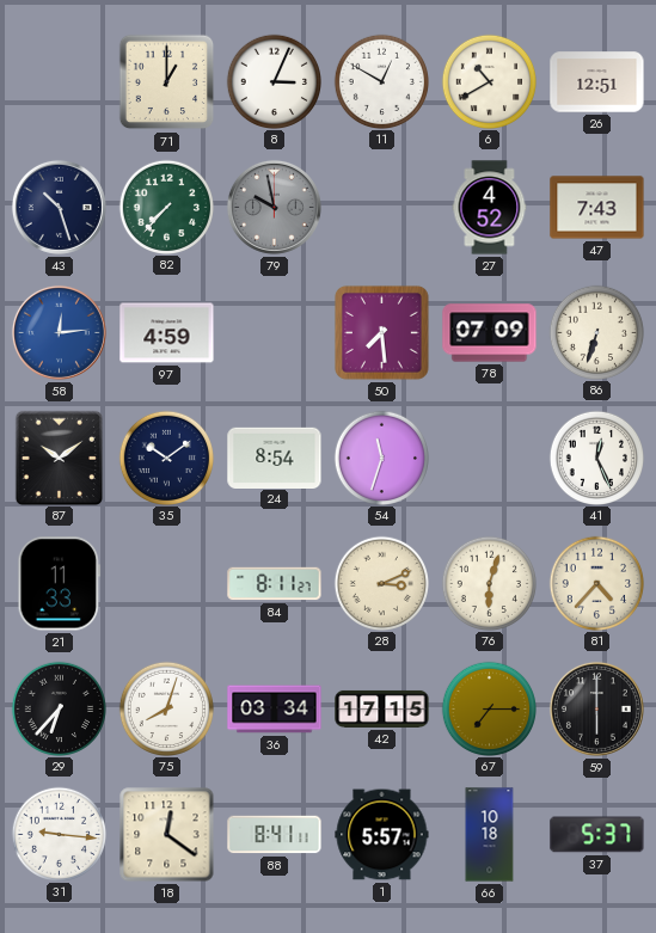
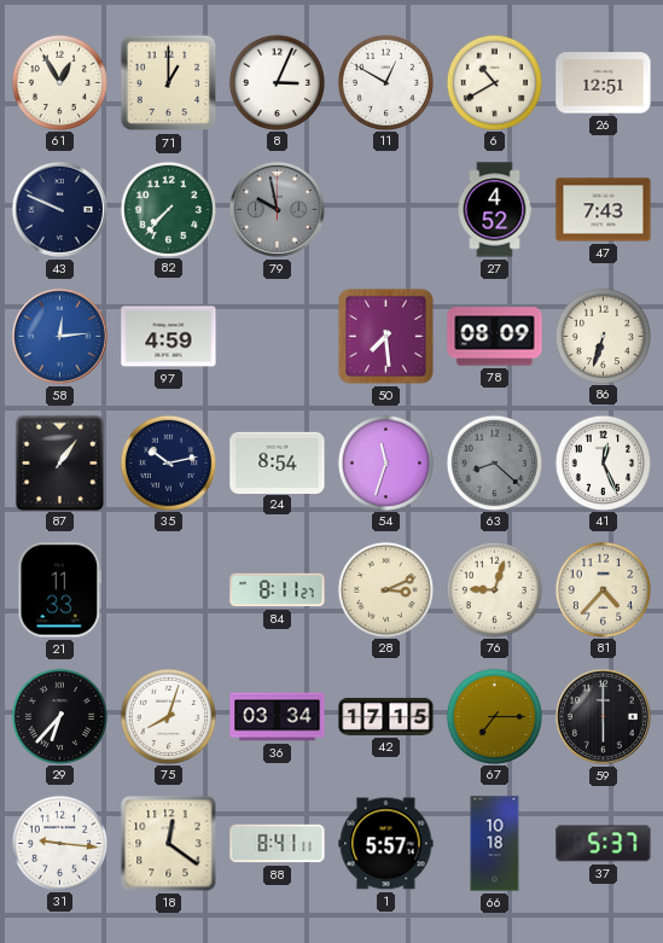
61: none -> 12:55
43: 10:27 -> 9:49
78: 07:09 -> 08:09
87: 10:09 -> 1:06
35: 10:09 -> 10:13
63: none -> 8:22
76: 6:03 -> 9:03
